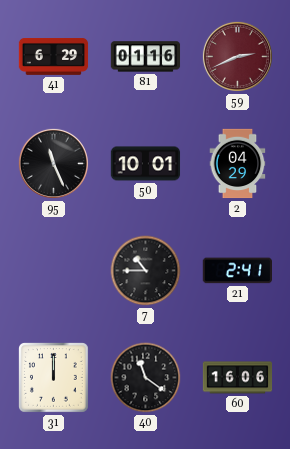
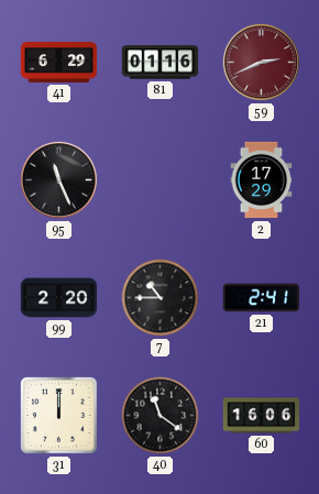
50: 10:01 -> none
2: 04:29 -> 17:29
99: none -> 2:20
